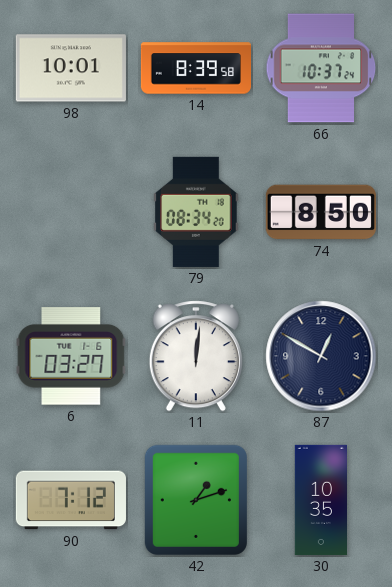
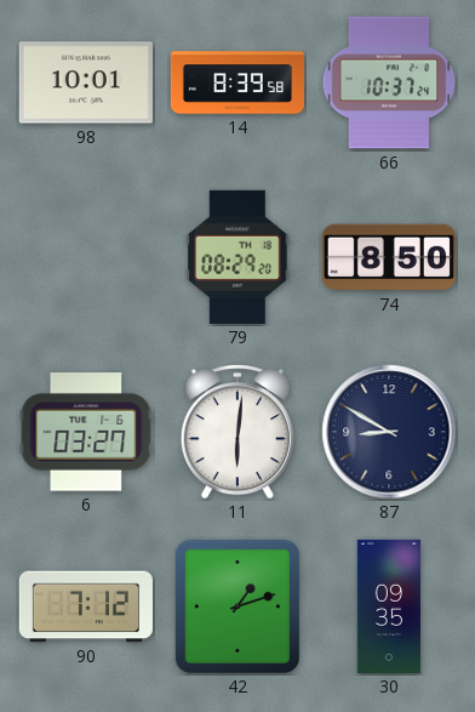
79: 08:34 -> 08:29
11: 12:01 -> 6:01
87: 12:50 -> 8:50
30: 10:35 -> 09:35
